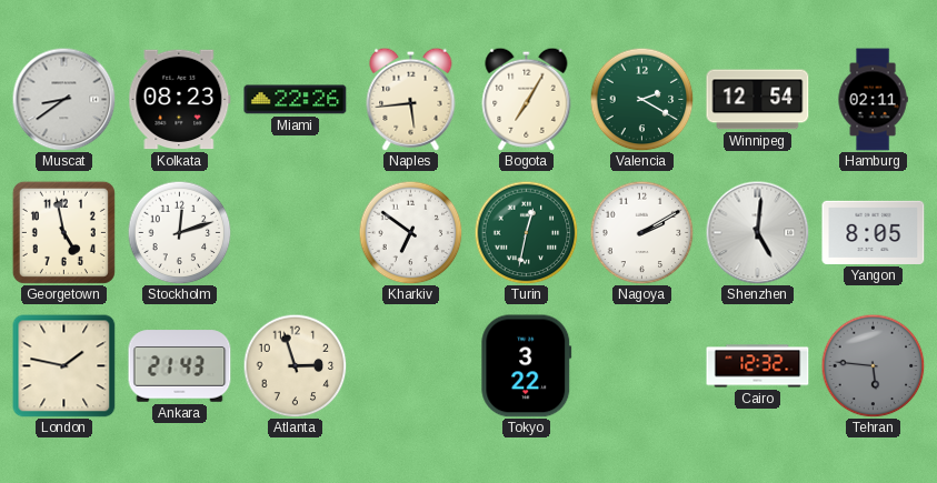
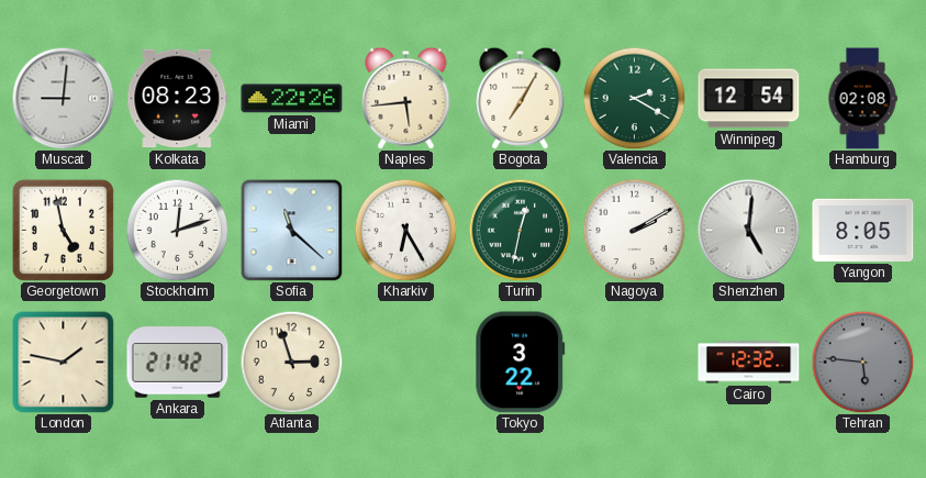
Muscat: 8:39 -> 9:01
Hamburg: 02:11 -> 02:08
Sofia: none -> 11:22
Kharkiv: 6:51 -> 6:25
Ankara: 21:43 -> 21:42
